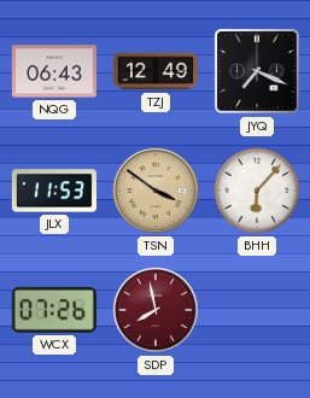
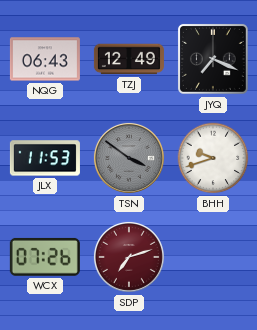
TSN dial: champagne -> grey
BHH: 6:07 -> 9:42
SDP: 7:58 -> 7:12
